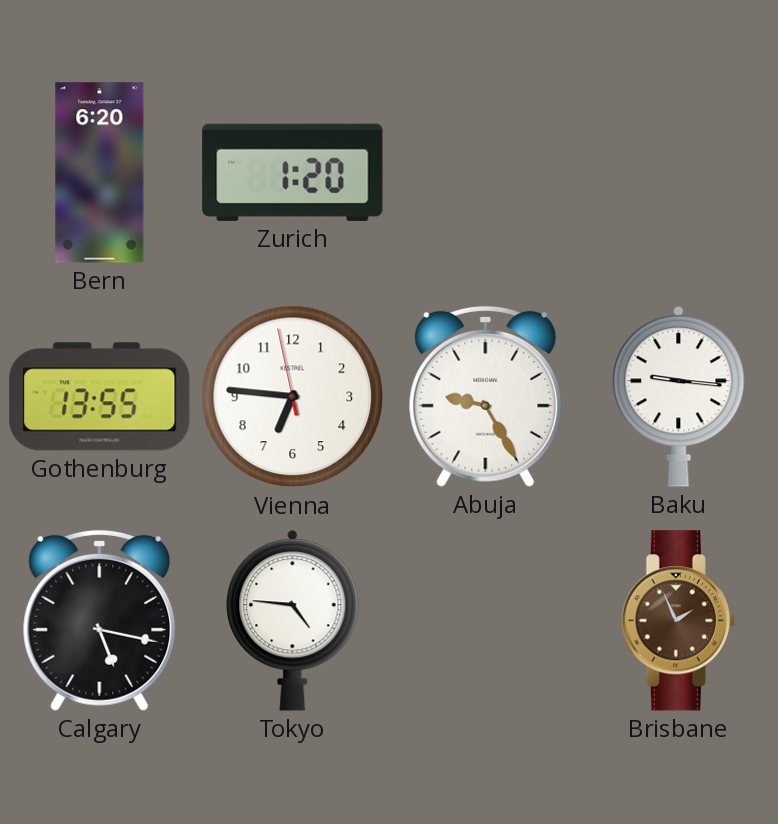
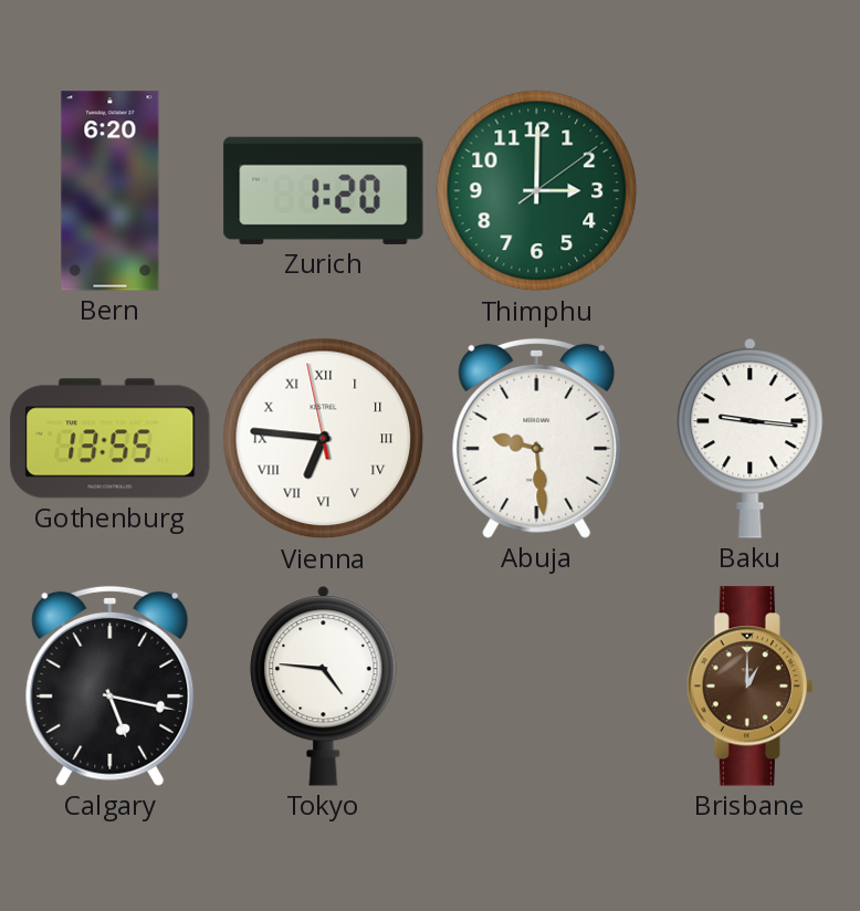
Thimphu: none -> 3:00
Vienna numerals: Arabic -> Roman
Abuja: 9:25 -> 9:29
Brisbane: 1:56 -> 1:00
